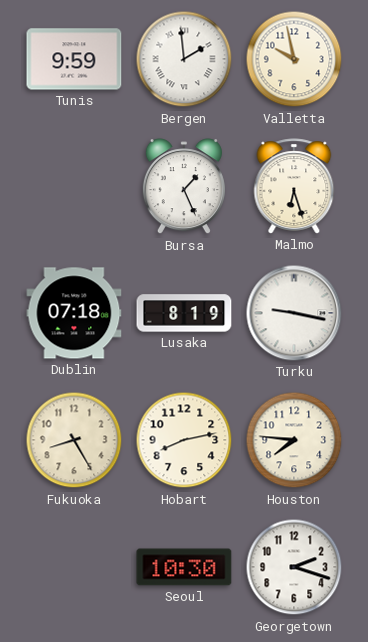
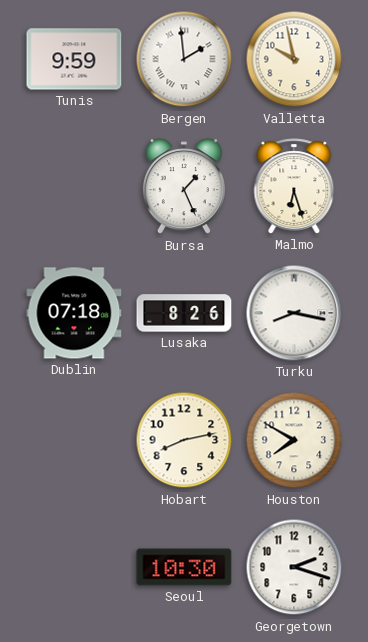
Lusaka: 8:19 -> 8:26
Turku: 9:17 -> 8:17
Fukuoka: 8:25 -> none
Houston: 7:46 -> 7:50
